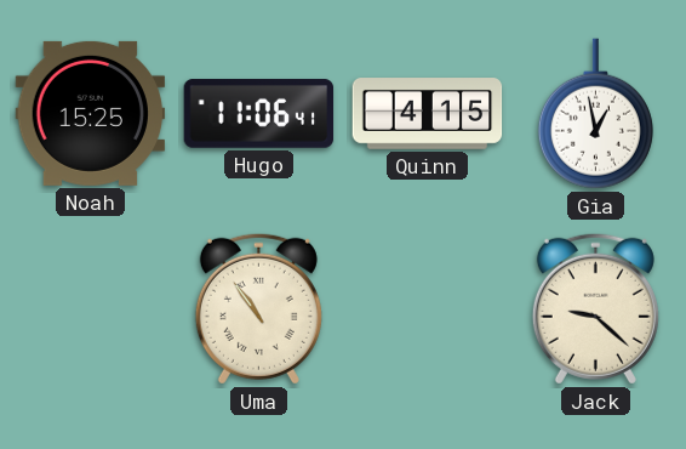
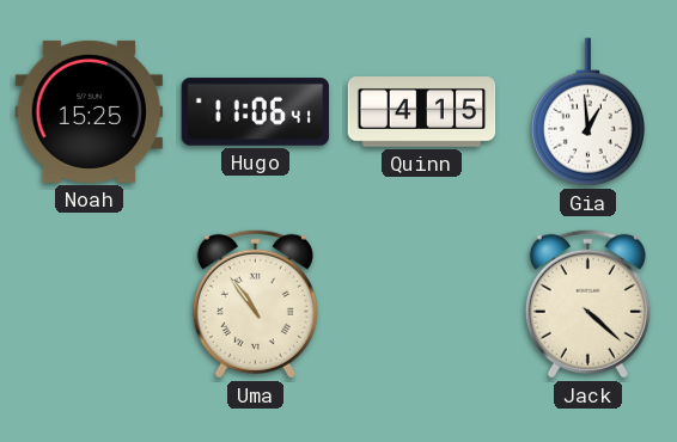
Gia: 12:58 -> 12:59
Jack: 9:22 -> 4:22
